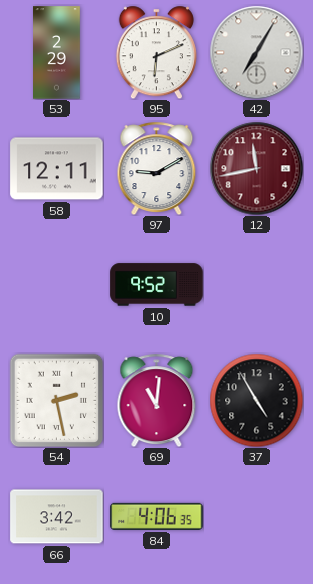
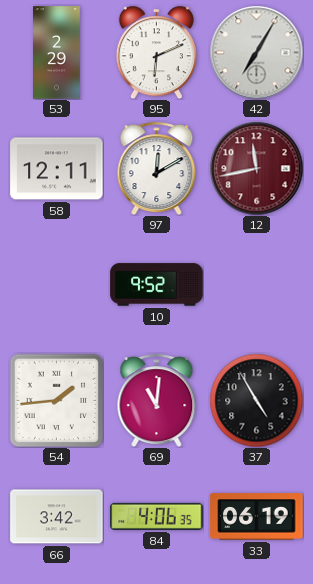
97: 9:10 -> 12:10
54: 2:28 -> 1:44
33: none -> 06:19
